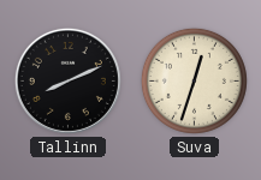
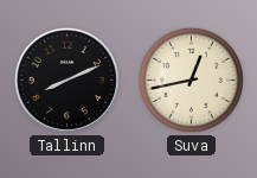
Suva: 12:33 -> 12:43
